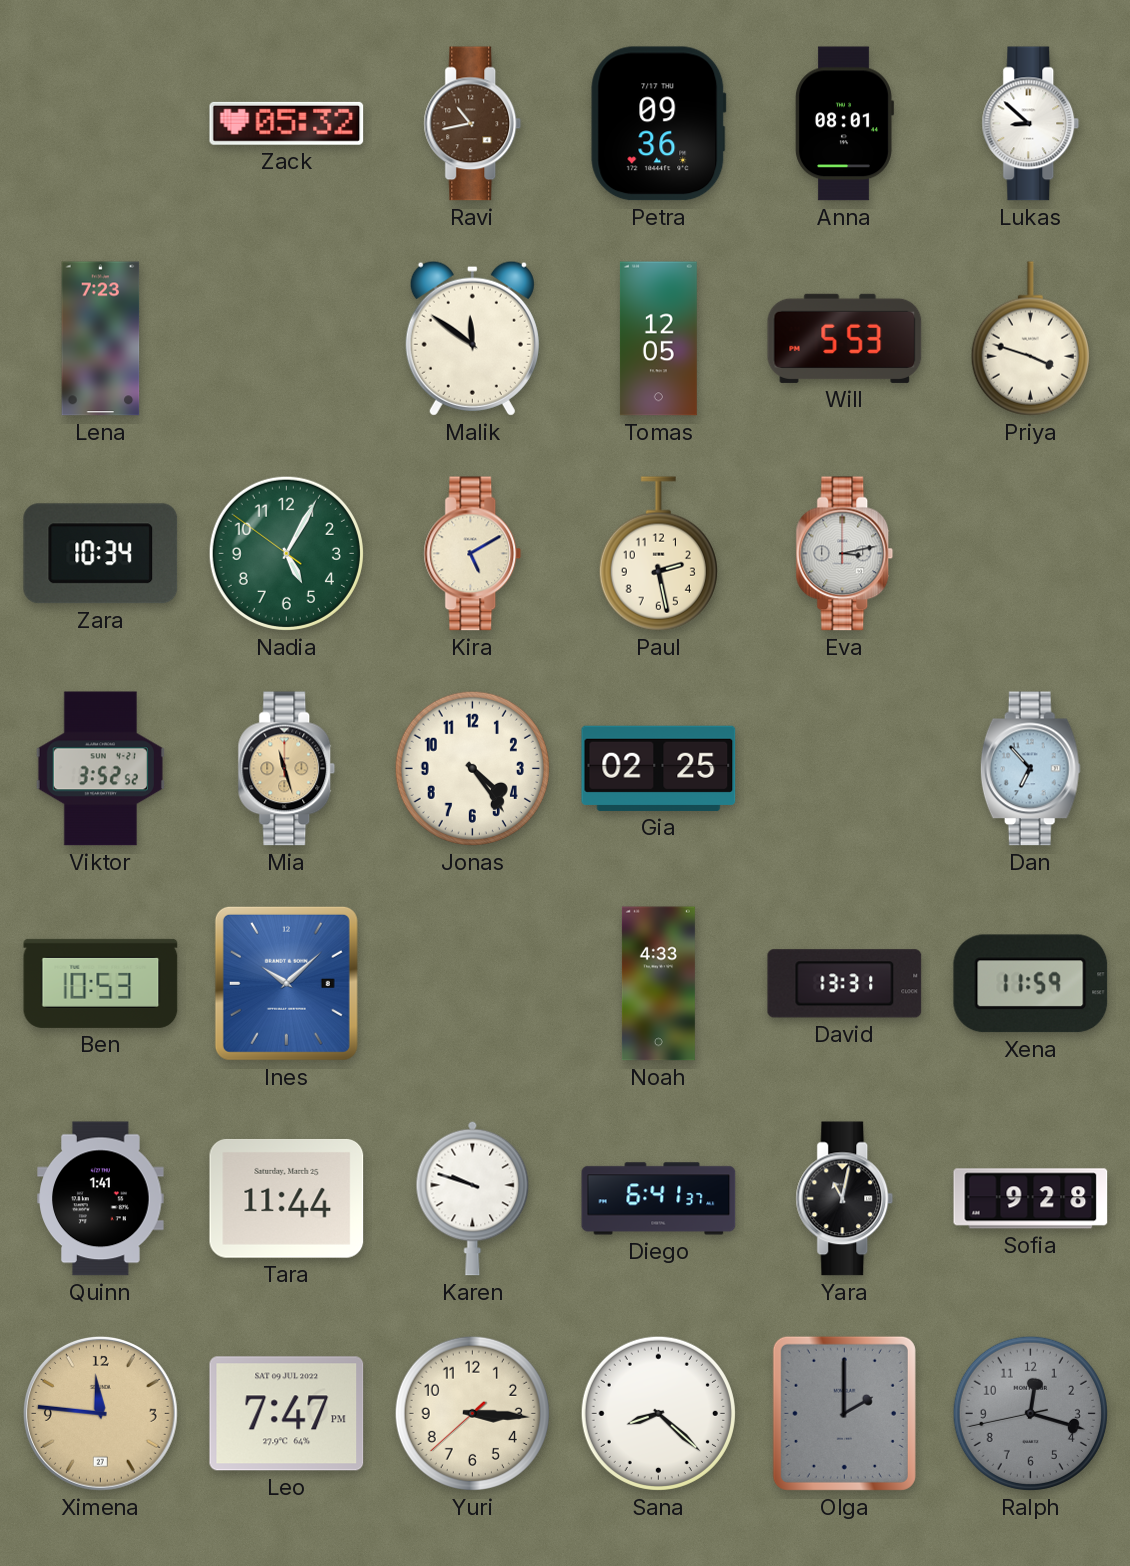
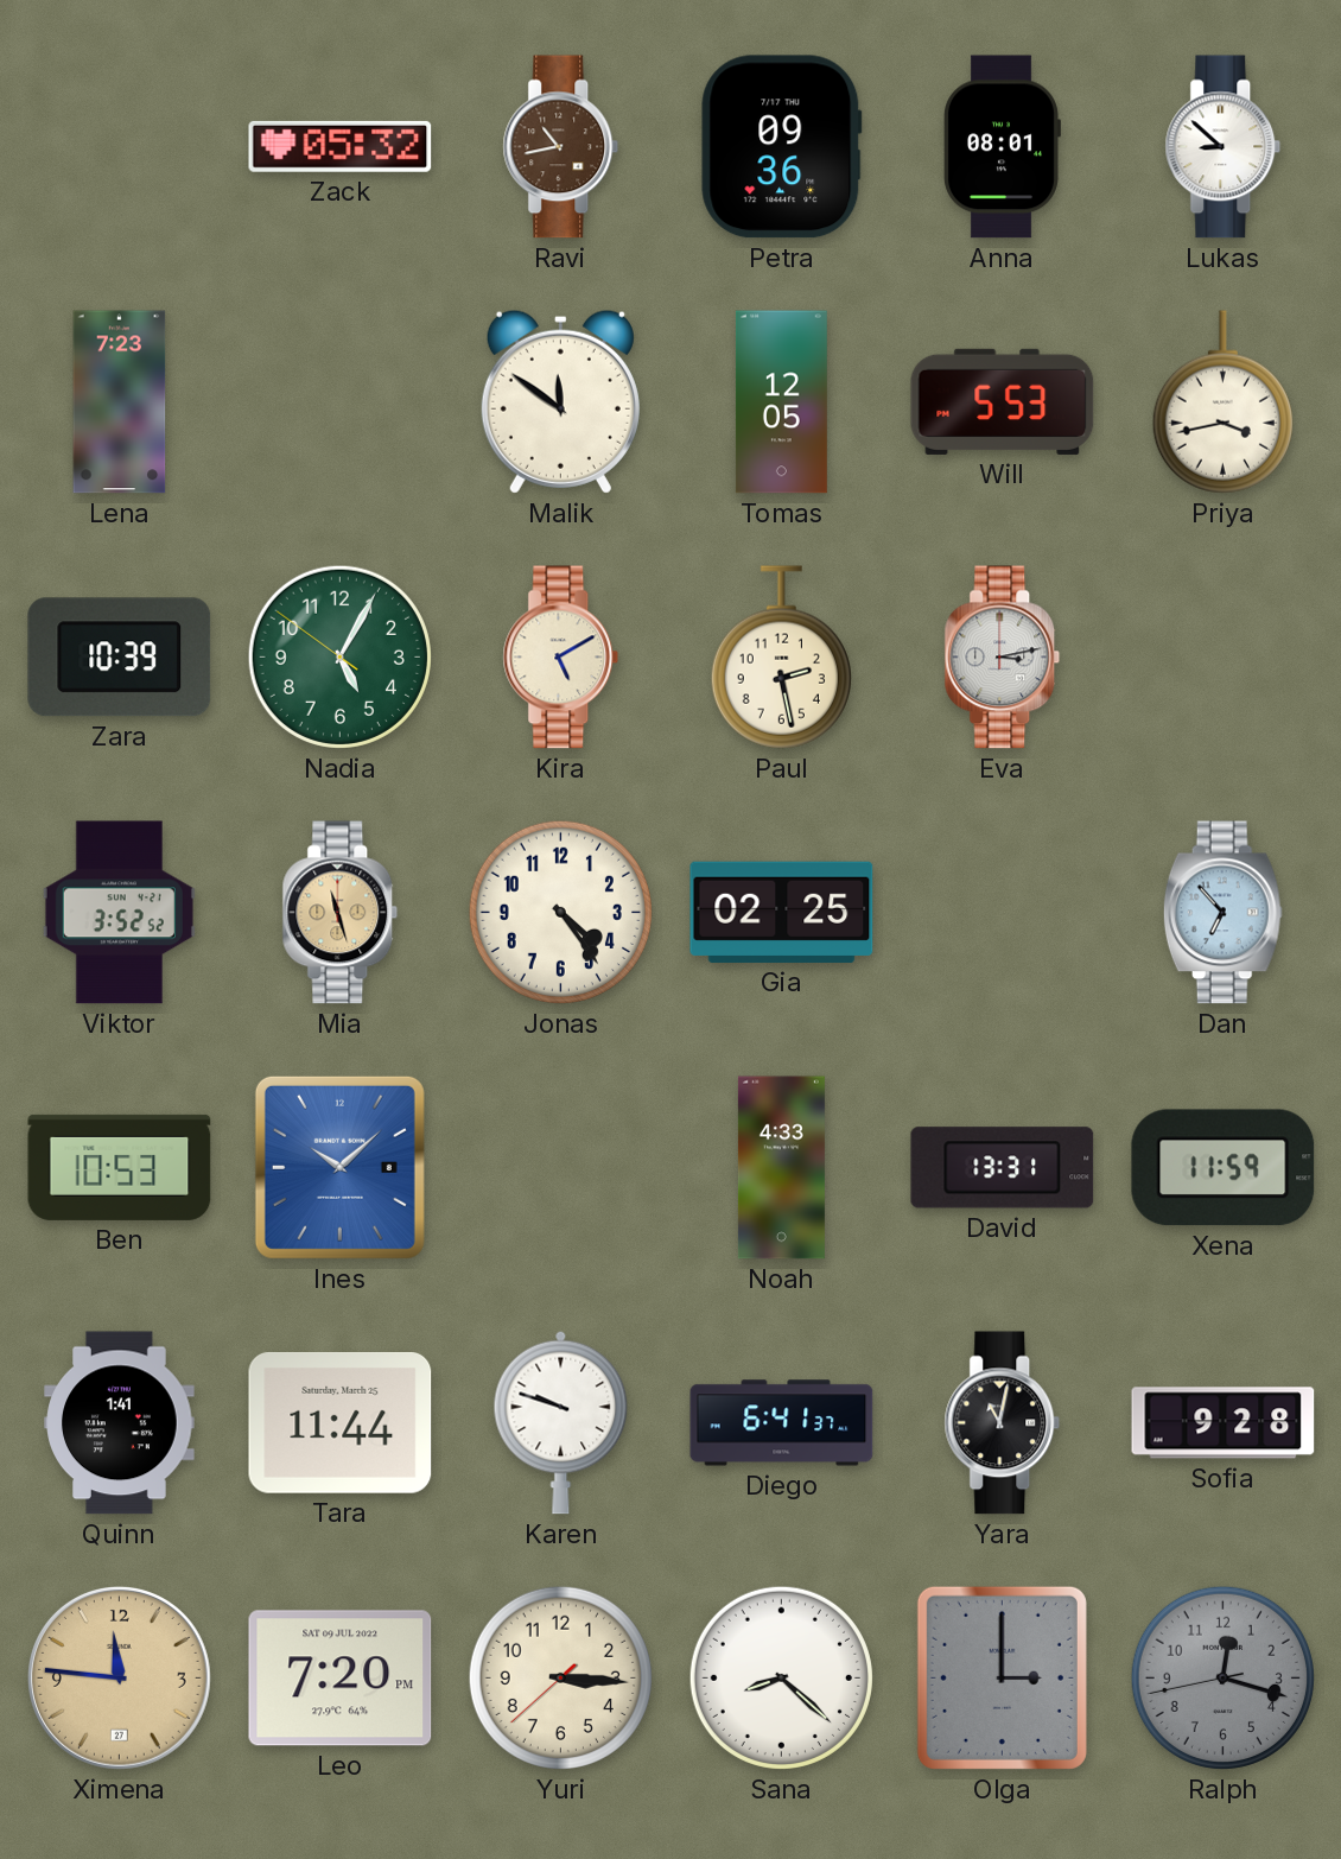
Priya: 3:48 -> 3:43
Zara: 10:34 -> 10:39
Leo: 7:47 -> 7:20
Olga: 2:00 -> 3:00
